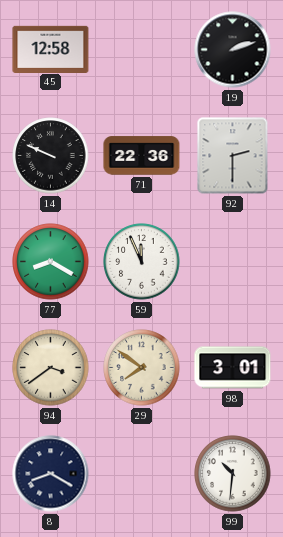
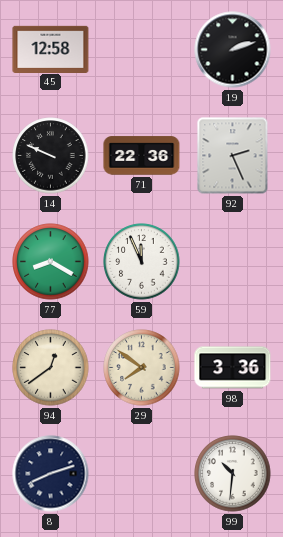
92: 2:30 -> 2:26
94: 3:39 -> 12:39
98: 3:01 -> 3:36
8: 8:20 -> 8:12
